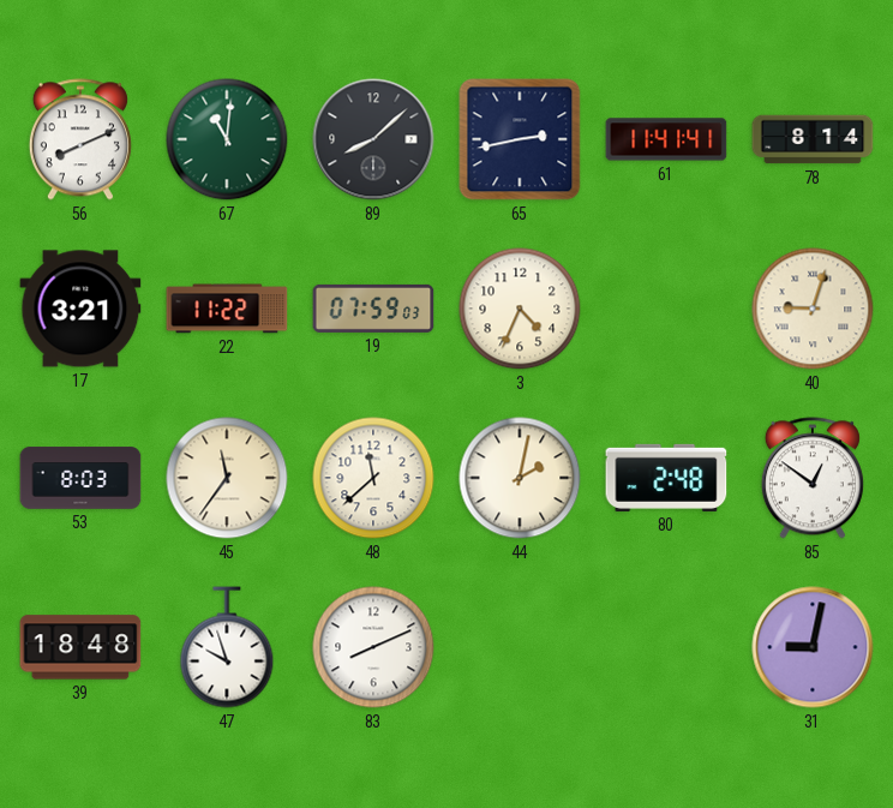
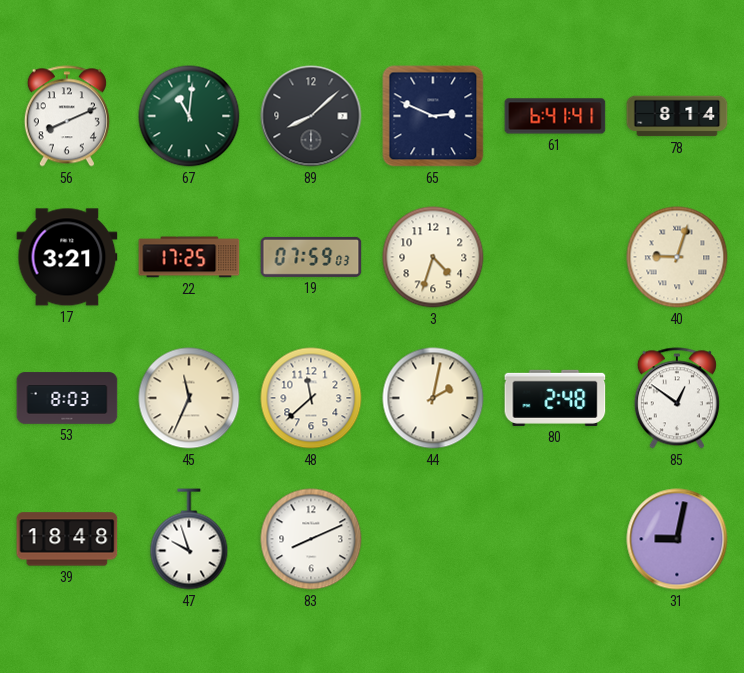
65: 2:43 -> 2:49
61: 11:41 -> 6:41
22: 11:22 -> 17:25
3: 4:34 -> 4:33
45: 11:36 -> 11:34
